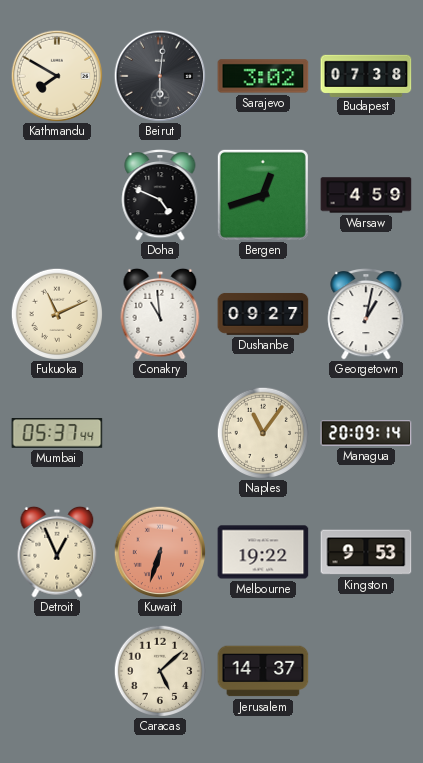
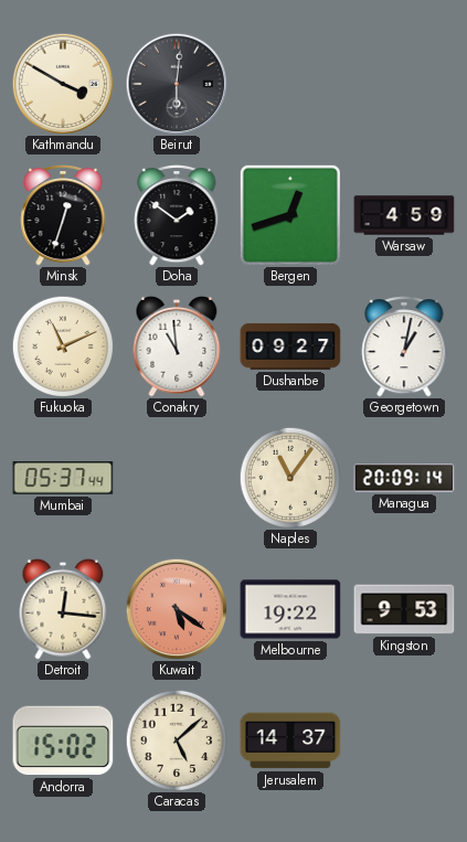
Kathmandu: 7:50 -> 3:50
Sarajevo: 3:02 -> none
Budapest: 07:38 -> none
Minsk: none -> 12:33
Doha: 4:49 -> 1:51
Detroit: 12:56 -> 12:16
Kuwait: 6:33 -> 5:21
Andorra: none -> 15:02
